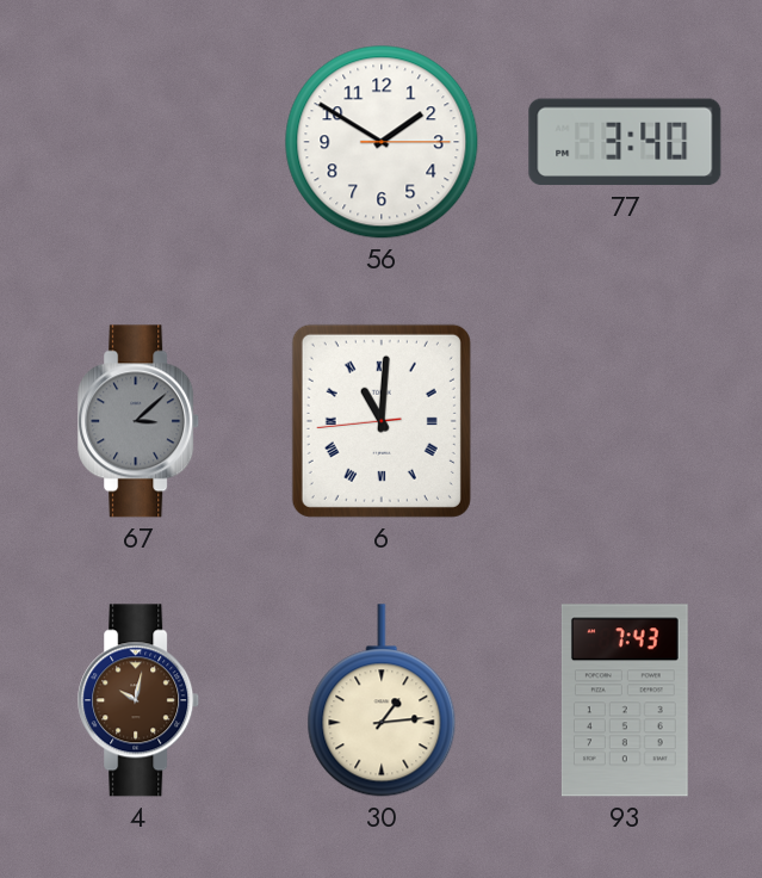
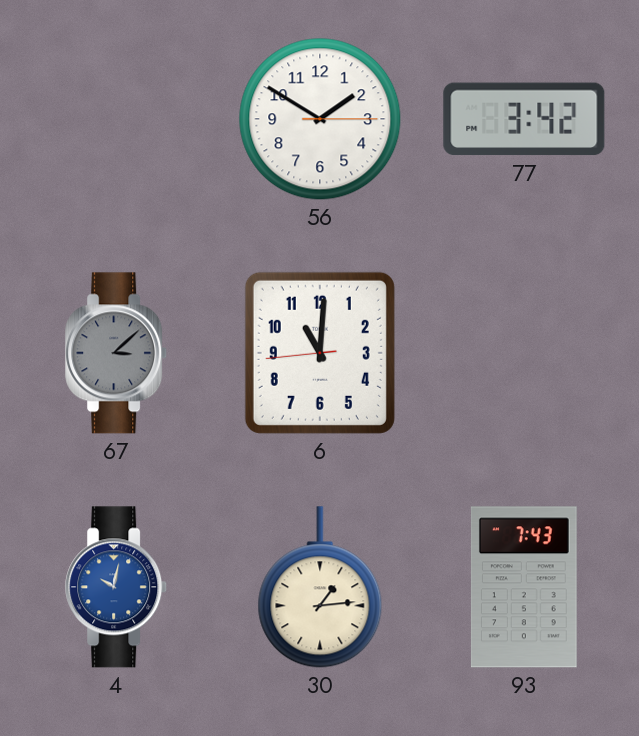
77: 3:40 -> 3:42
6 numerals: Roman -> Arabic
4 dial: brown -> blue
